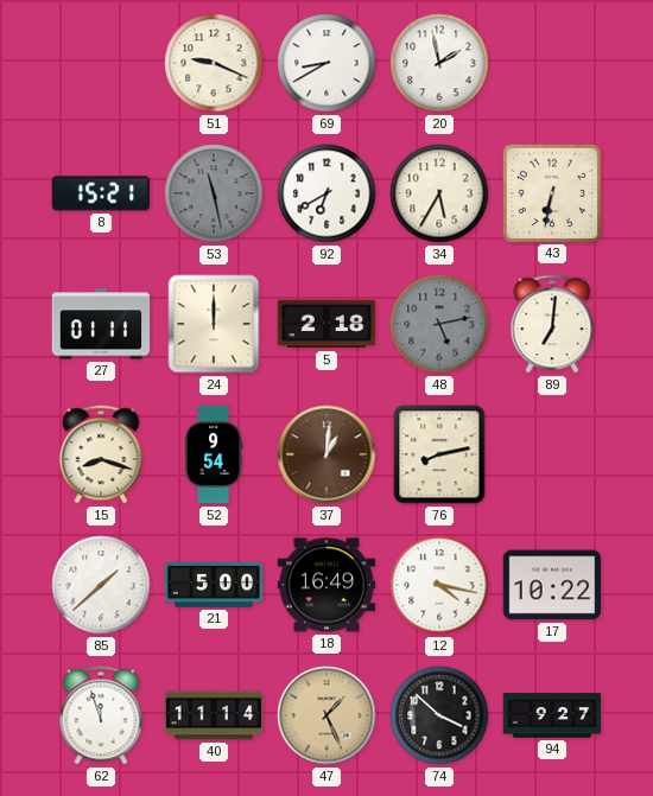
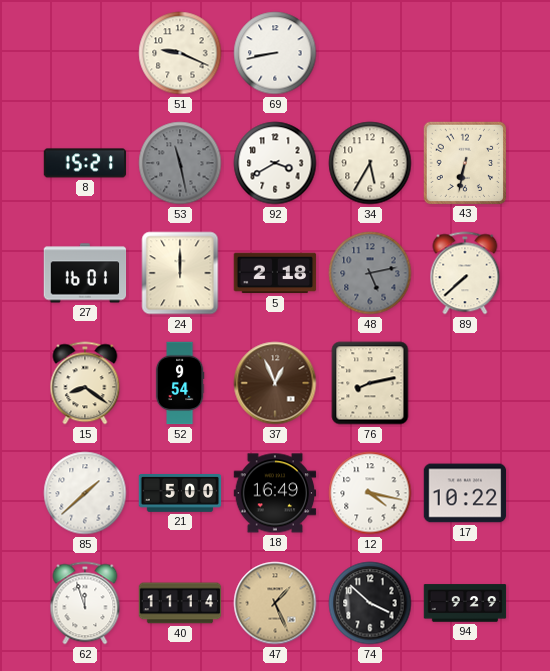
69: 8:40 -> 8:43
20: 1:58 -> none
92: 6:40 -> 3:40
27: 01:11 -> 16:01
89: 7:01 -> 7:38
15: 8:18 -> 8:21
37: 1:01 -> 12:56
94: 9:27 -> 9:29
